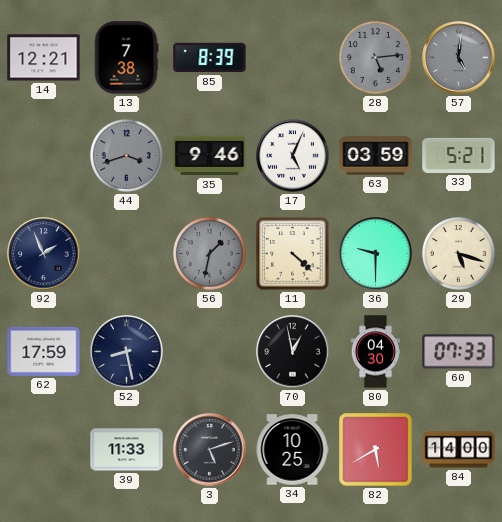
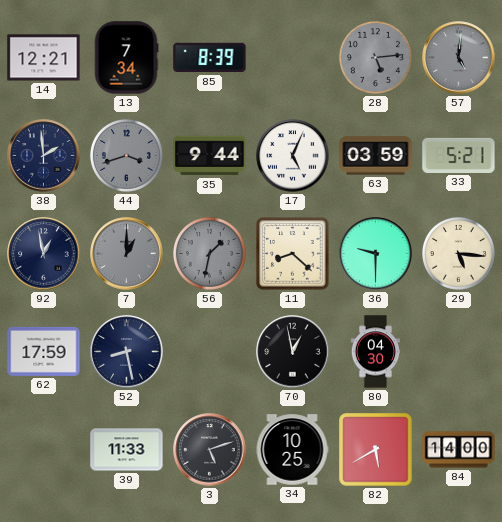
13: 7:38 -> 7:34
38: none -> 1:59
35: 9:46 -> 9:44
92: 1:56 -> 12:58
7: none -> 1:00
11: 4:22 -> 8:22
29: 5:18 -> 5:16
60: 07:33 -> none
